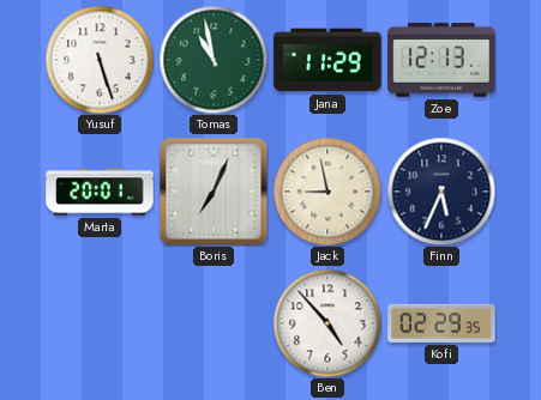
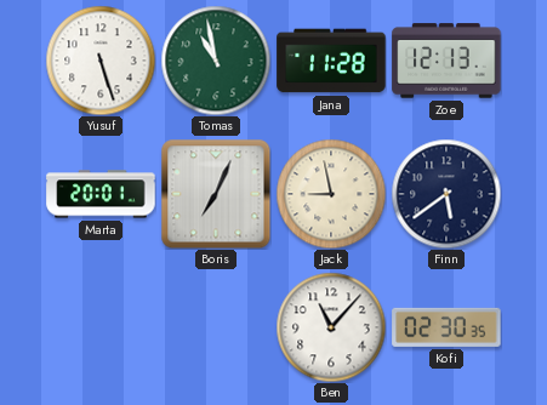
Jana: 11:29 -> 11:28
Finn: 5:34 -> 5:39
Ben: 4:53 -> 11:07
Kofi: 02:29 -> 02:30
